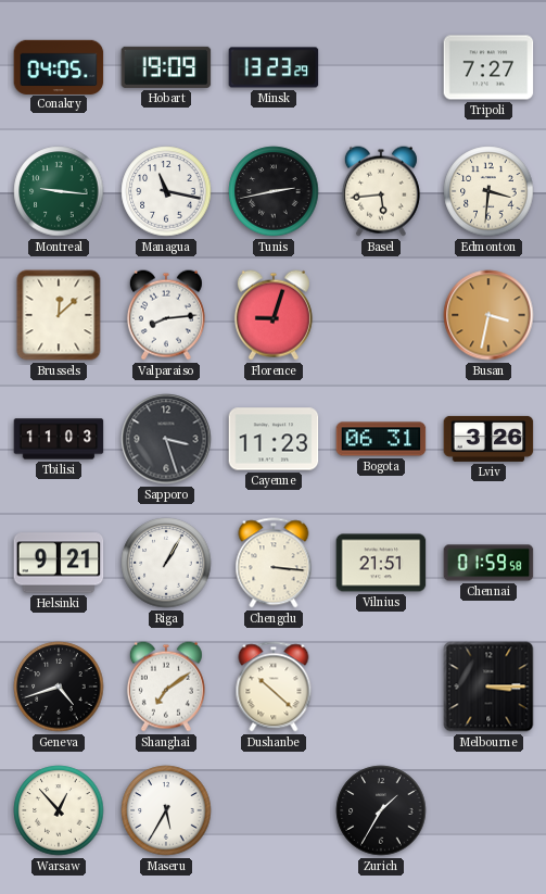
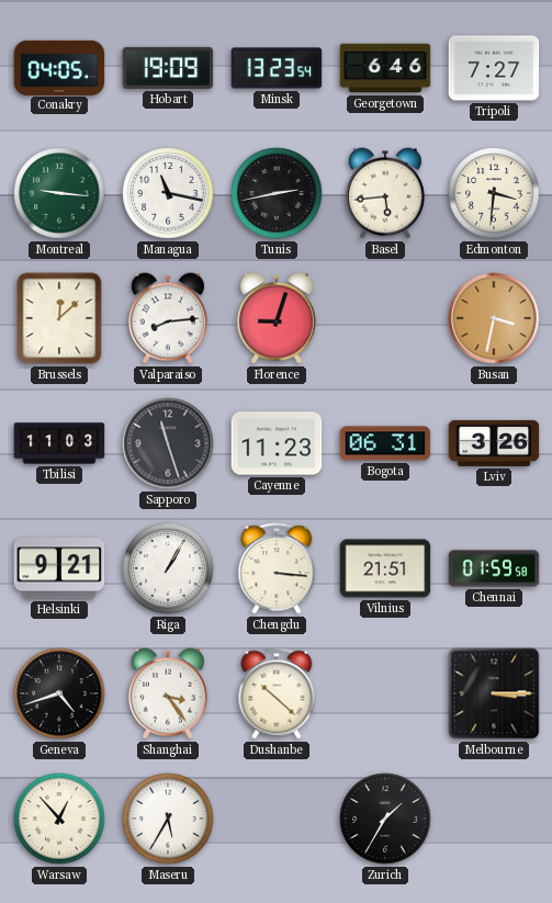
Minsk: 13:23:29 -> 13:23:54
Georgetown: none -> 6:46
Sapporo: 3:27 -> 11:27
Shanghai: 7:09 -> 3:24
